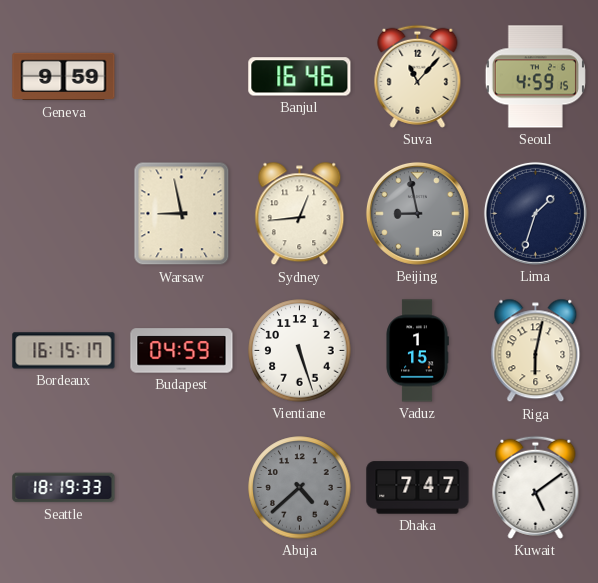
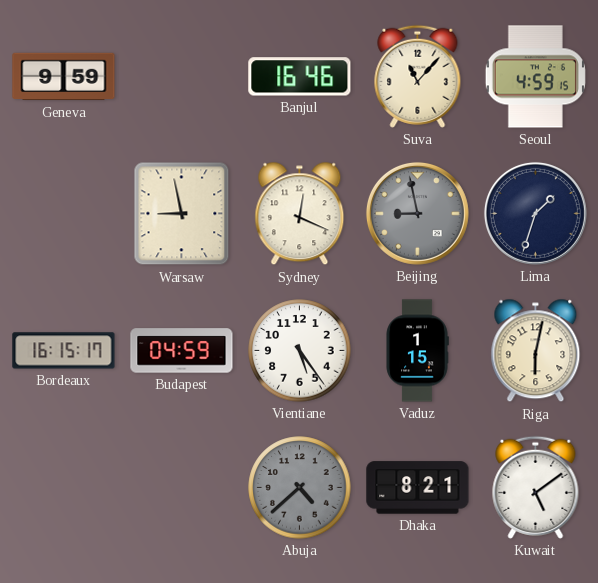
Sydney: 12:44 -> 12:19
Vientiane: 5:27 -> 5:24
Seattle: 18:19 -> none
Dhaka: 7:47 -> 8:21
